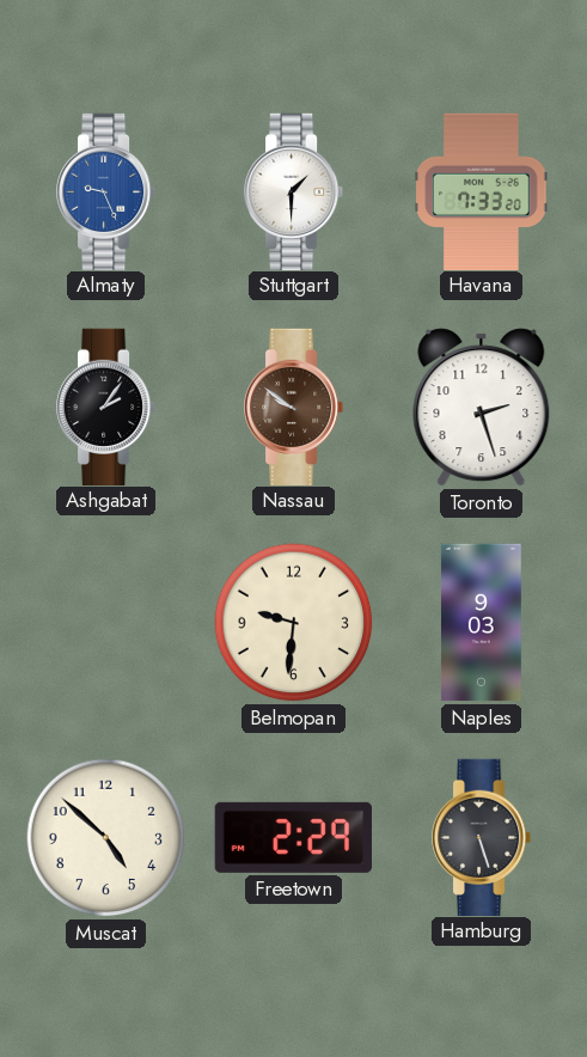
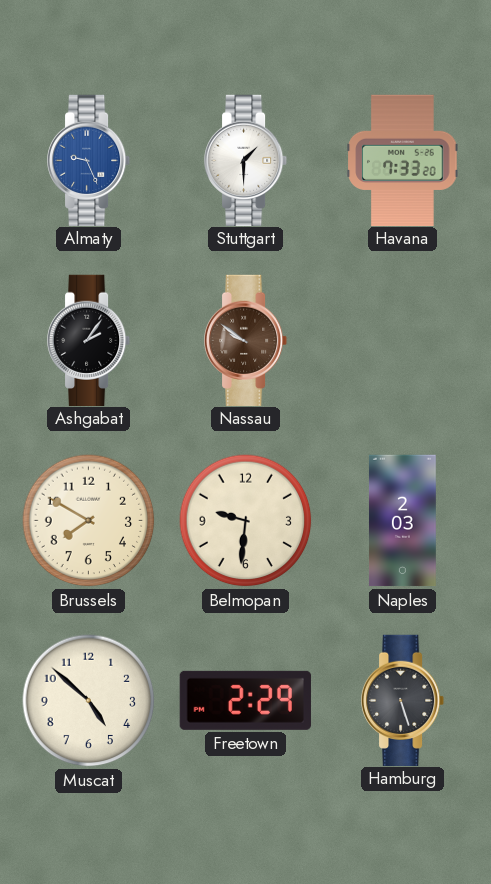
Toronto: 2:27 -> none
Brussels: none -> 7:50
Naples: 9:03 -> 2:03
